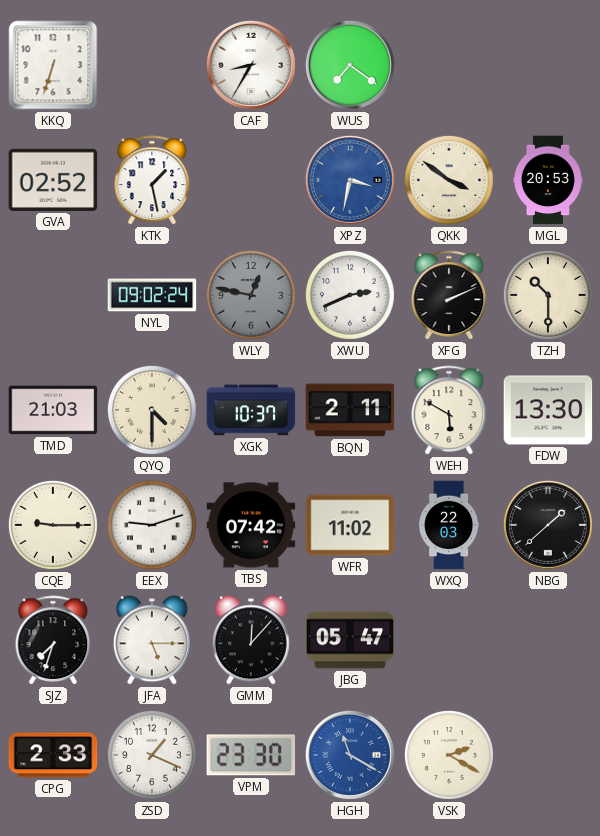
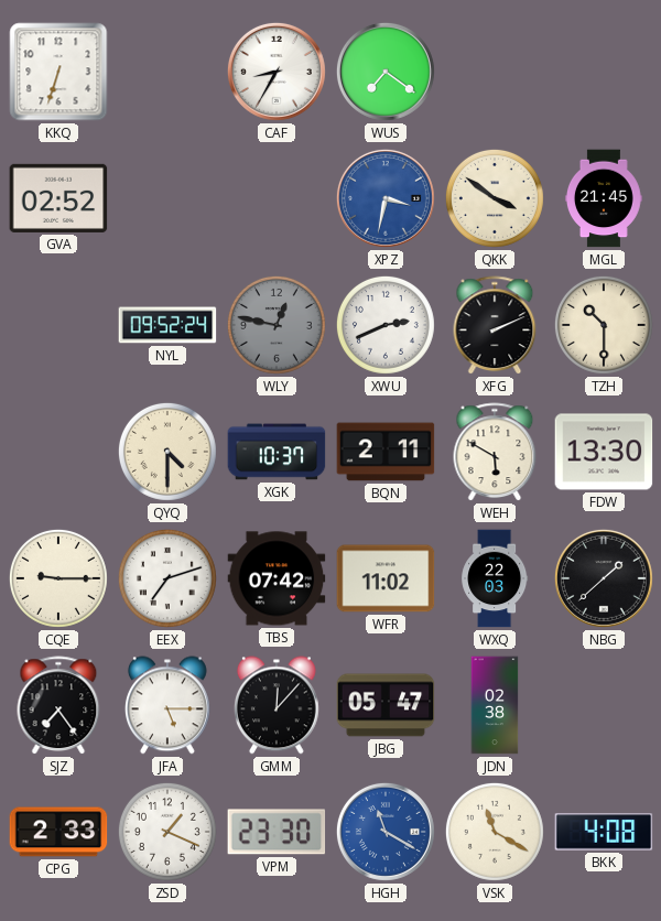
KTK: 1:28 -> none
MGL: 20:53 -> 21:45
NYL: 09:02 -> 09:52
TMD: 21:03 -> none
EEX: 9:12 -> 7:12
SJZ: 7:33 -> 7:24
JDN: none -> 02:38
VSK: 2:20 -> 11:20
BKK: none -> 4:08
